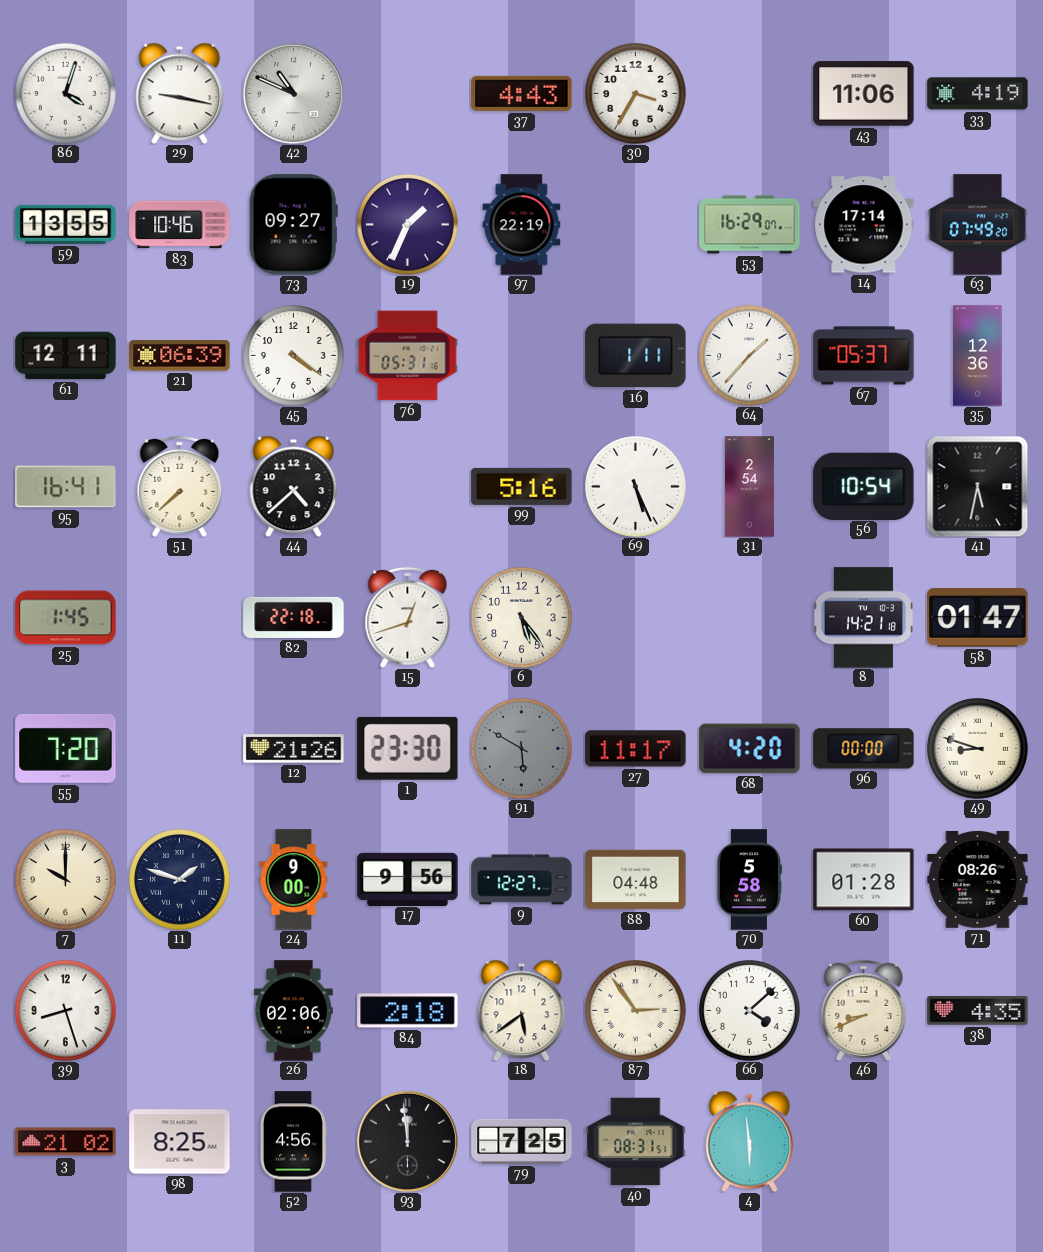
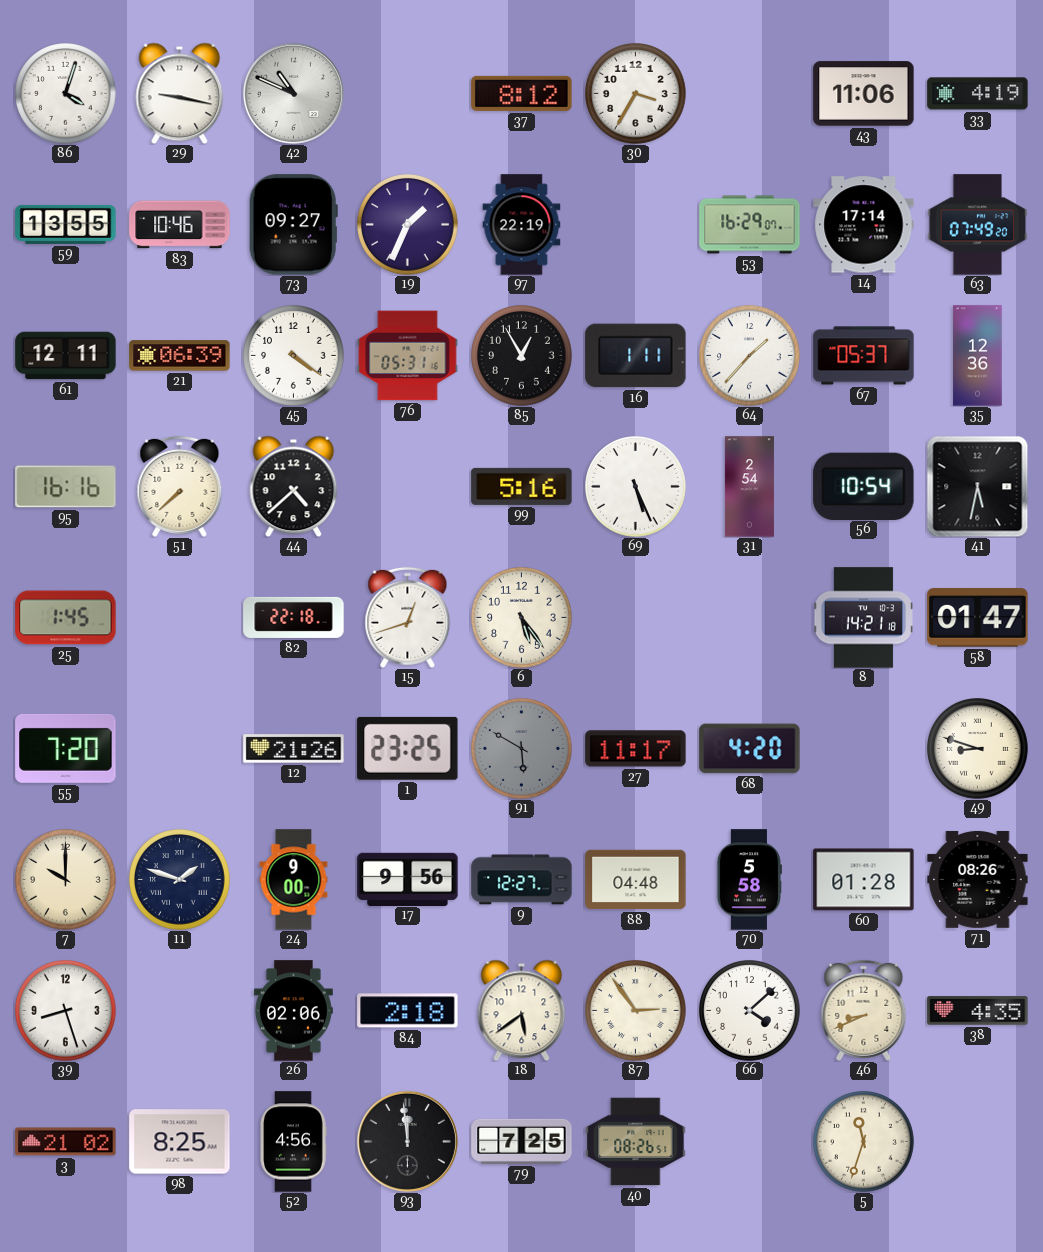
37: 4:43 -> 8:12
85: none -> 12:55
95: 16:41 -> 16:16
1: 23:30 -> 23:25
96: 00:00 -> none
40: 08:31 -> 08:26
4: 5:59 -> none
5: none -> 11:33
